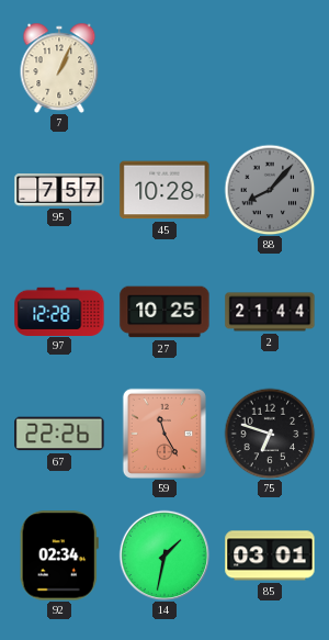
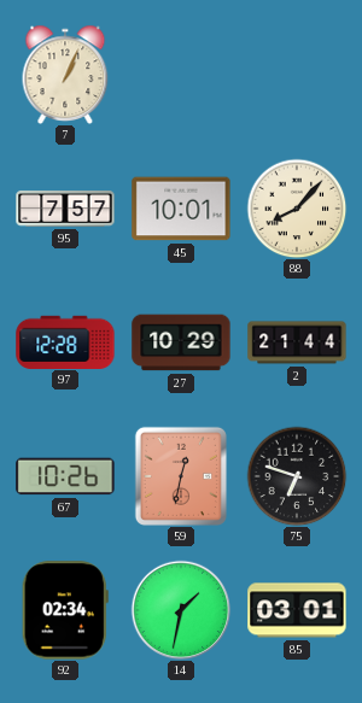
45: 10:28 -> 10:01
88 dial: grey -> cream
27: 10:25 -> 10:29
67: 22:26 -> 10:26
59: 11:25 -> 12:32
